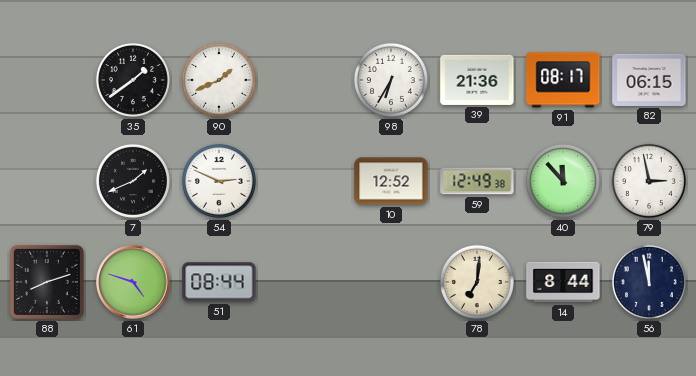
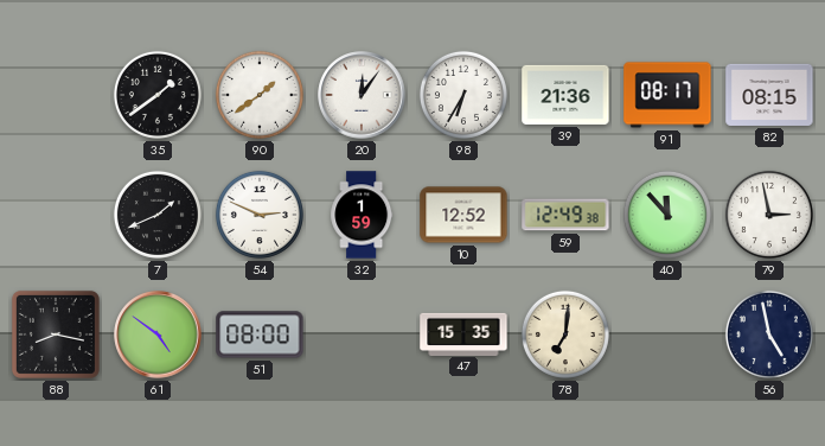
90: 1:41 -> 1:39
20: none -> 12:06
82: 06:15 -> 08:15
32: none -> 1:59
88: 8:12 -> 8:17
61: 4:48 -> 4:51
51: 08:44 -> 08:00
47: none -> 15:35
14: 8:44 -> none
56: 11:58 -> 4:58
